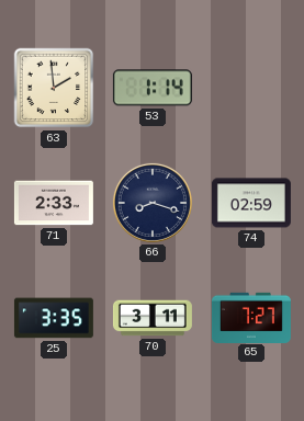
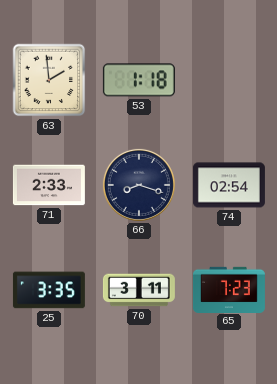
53: 1:14 -> 1:18
74: 02:59 -> 02:54
65: 7:27 -> 7:23
